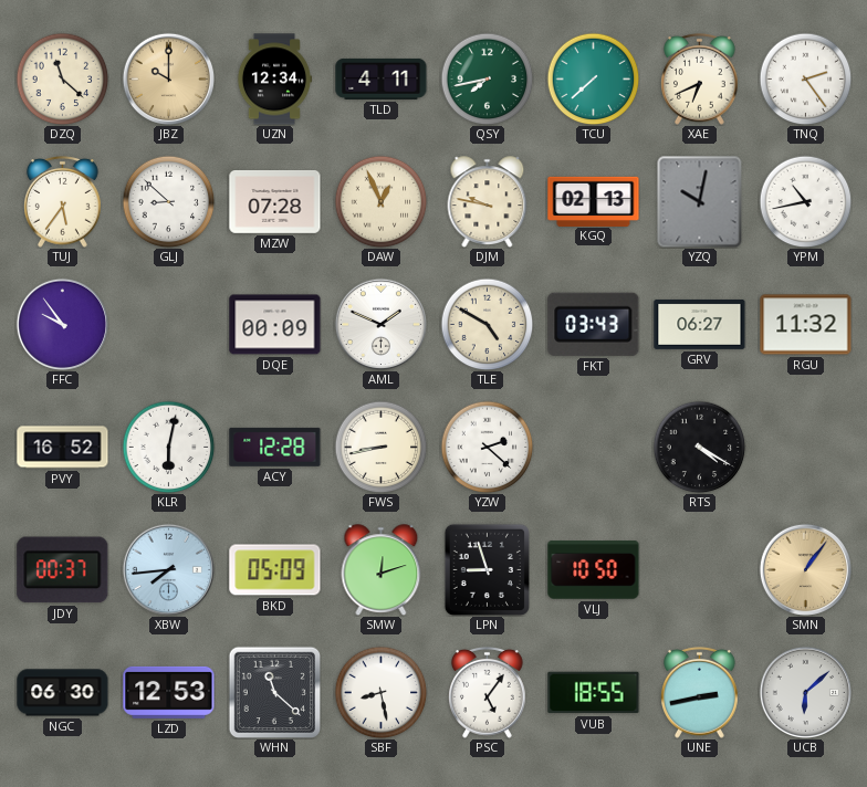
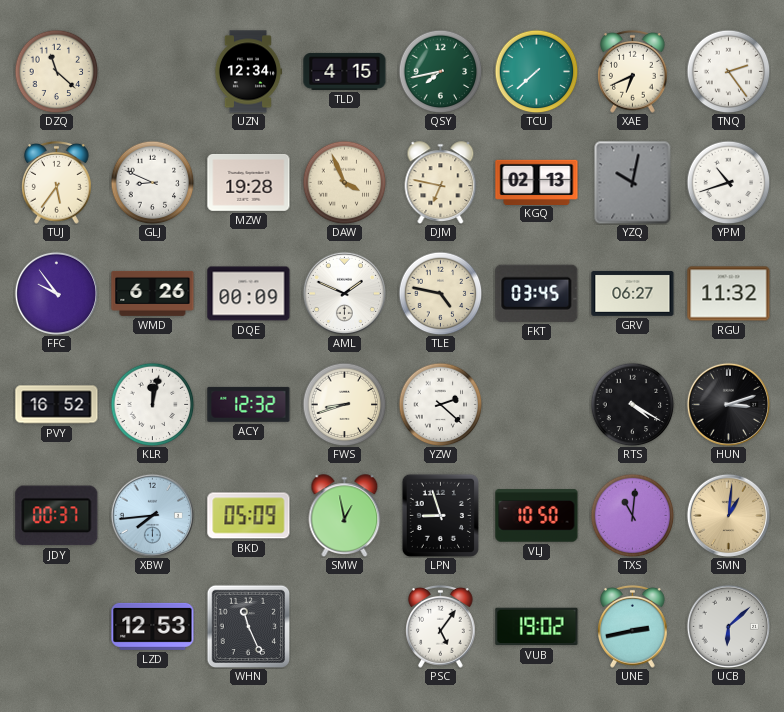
JBZ: 10:00 -> none
TLD: 4:11 -> 4:15
GLJ: 8:52 -> 8:49
MZW: 07:28 -> 19:28
DAW: 12:56 -> 3:56
DJM: 9:47 -> 6:47
YPM: 10:43 -> 10:42
WMD: none -> 6:26
TLE: 4:50 -> 4:47
FKT: 03:43 -> 03:45
KLR: 6:02 -> 12:02
ACY: 12:28 -> 12:32
FWS: 8:43 -> 8:42
HUN: none -> 3:12
SMW: 12:12 -> 12:58
TXS: none -> 11:01
SMN: 1:06 -> 1:01
NGC: 06:30 -> none
WHN: 11:22 -> 11:26
SBF: 8:28 -> none
VUB: 18:55 -> 19:02
